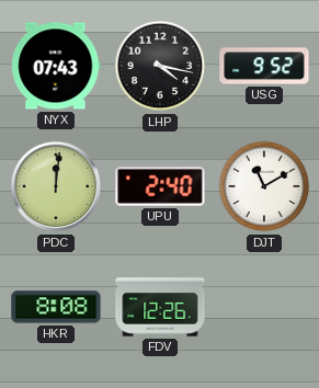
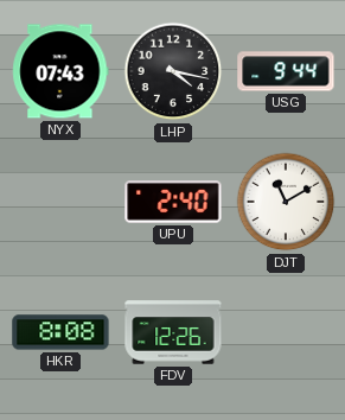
USG: 9:52 -> 9:44
PDC: 12:01 -> none
